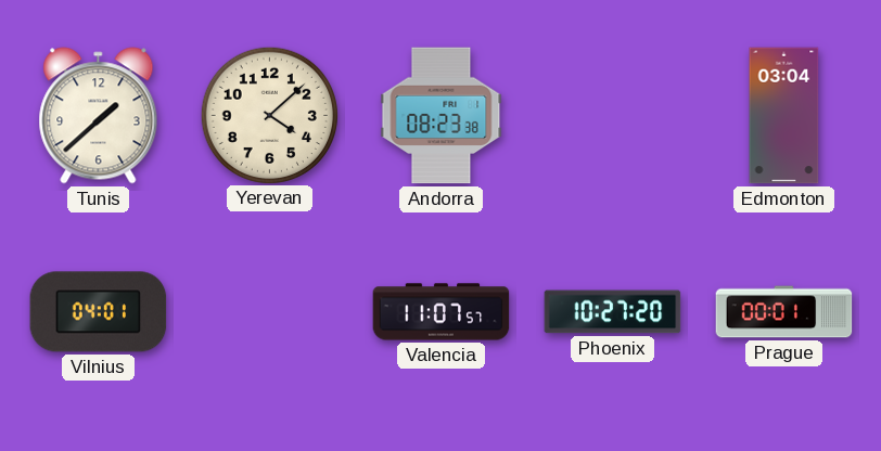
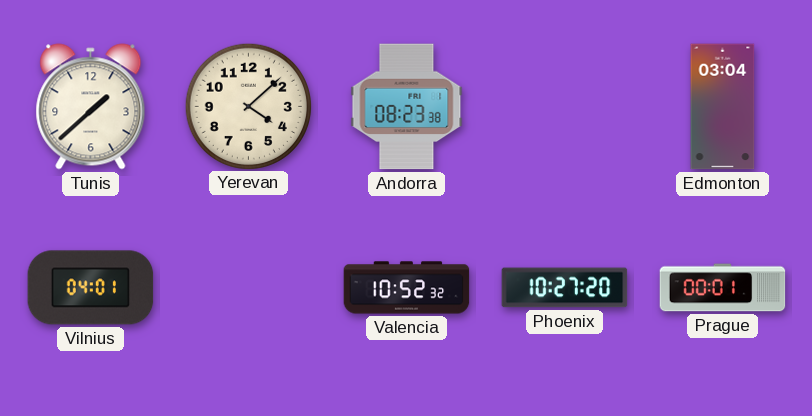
Valencia: 11:07 -> 10:52
